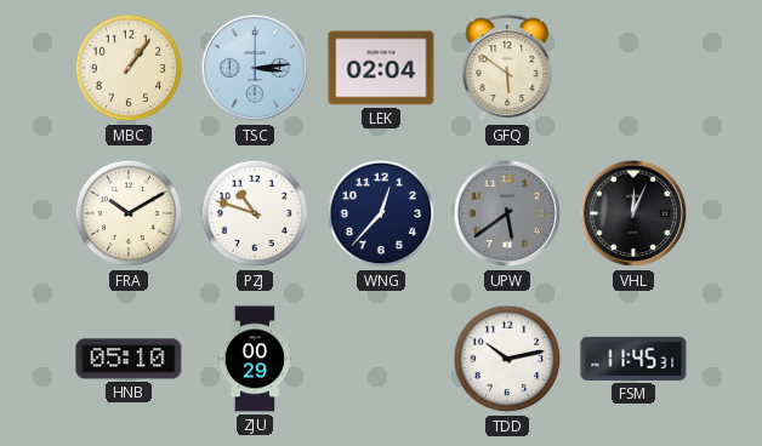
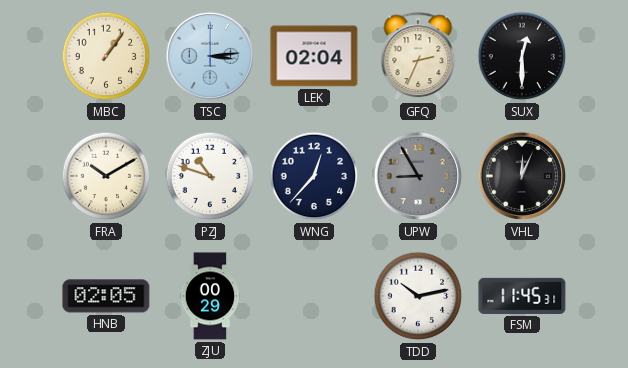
GFQ: 5:51 -> 2:34
SUX: none -> 12:30
UPW: 5:39 -> 8:55
HNB: 05:10 -> 02:05
